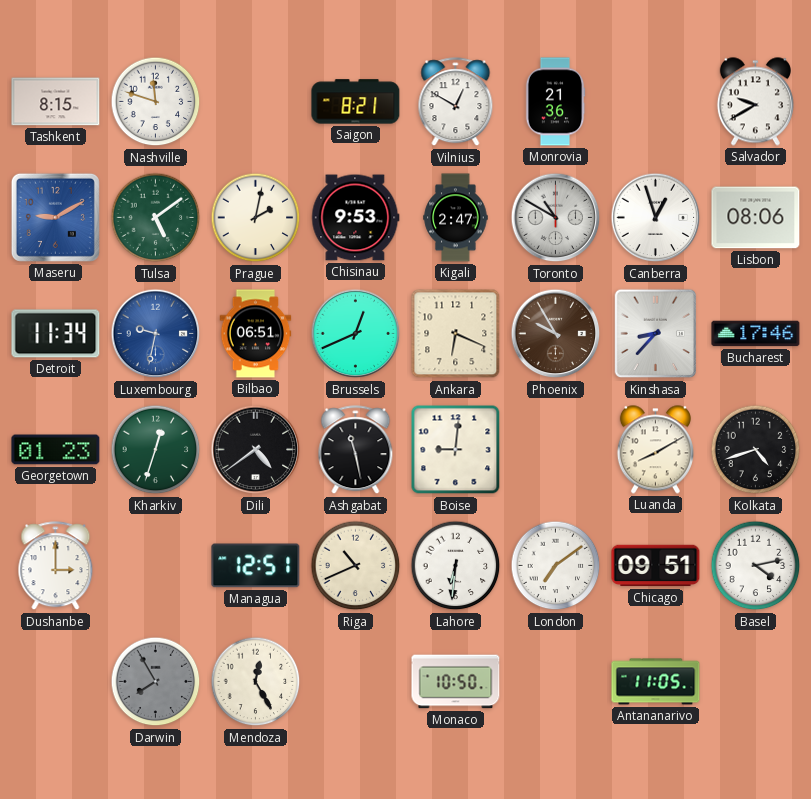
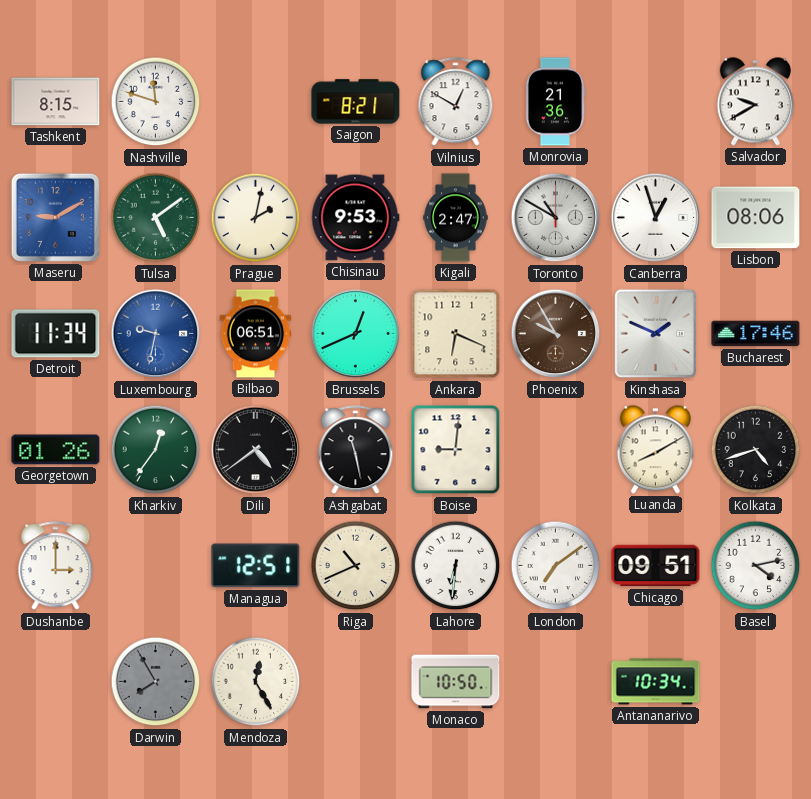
Kinshasa: 8:37 -> 1:49
Georgetown: 01:23 -> 01:26
Kharkiv: 12:33 -> 12:36
Antananarivo: 11:05 -> 10:34
